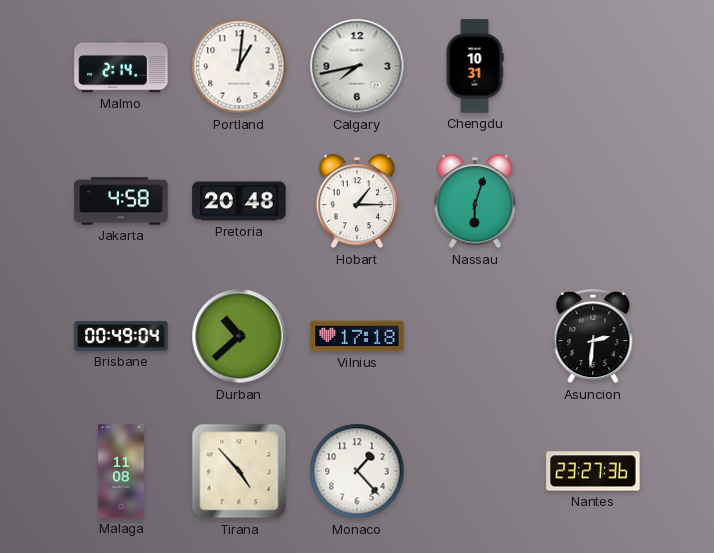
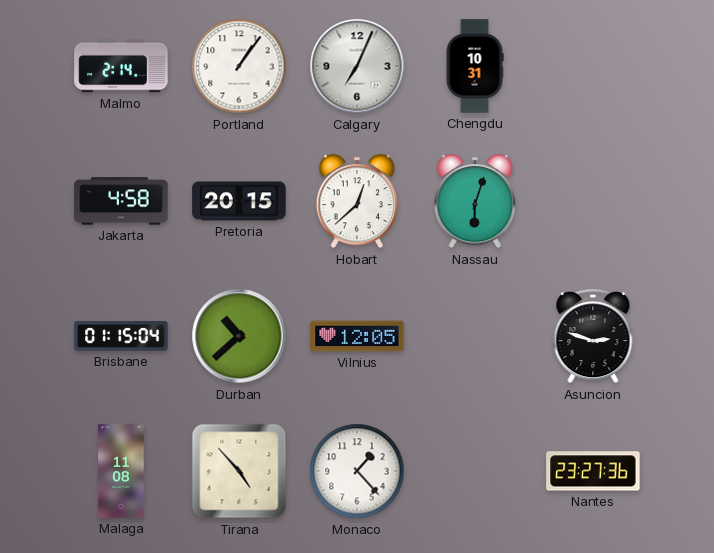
Portland: 1:01 -> 1:06
Calgary: 7:43 -> 7:04
Pretoria: 20:48 -> 20:15
Hobart: 1:15 -> 12:38
Brisbane: 00:49 -> 01:15
Vilnius: 17:18 -> 12:05
Asuncion: 2:31 -> 2:48
